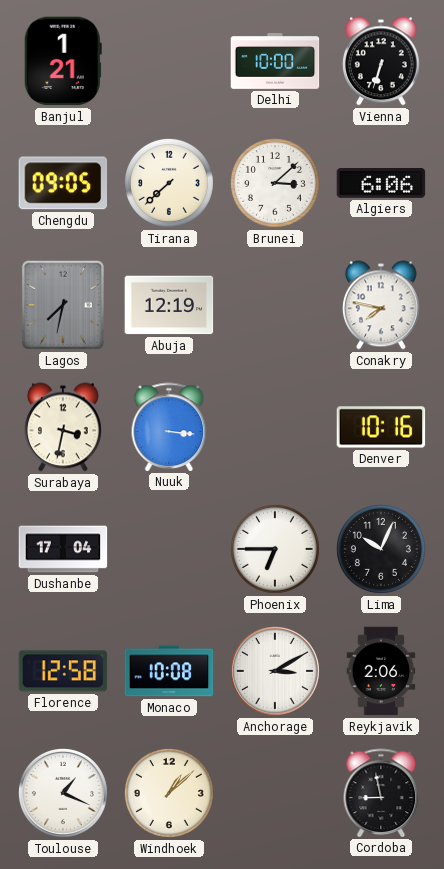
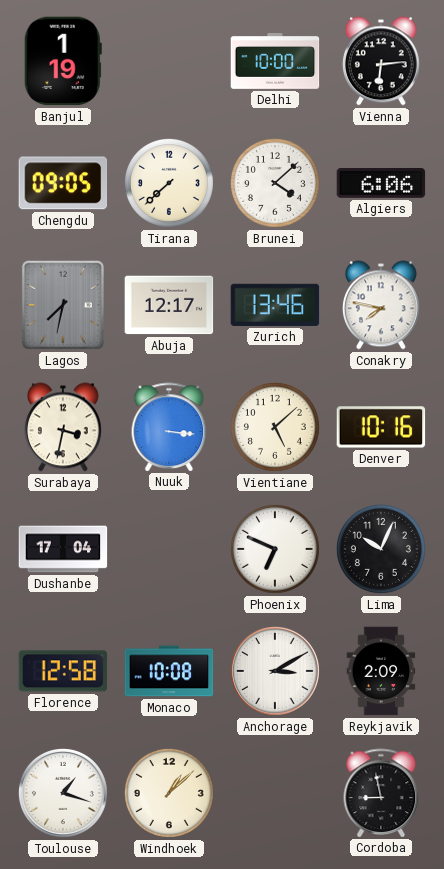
Banjul: 1:21 -> 1:19
Vienna: 6:33 -> 6:14
Brunei: 3:08 -> 4:08
Abuja: 12:19 -> 12:17
Zurich: none -> 13:46
Vientiane: none -> 5:08
Phoenix: 6:45 -> 6:49
Reykjavik: 2:06 -> 2:09
Toulouse: 1:19 -> 1:18
